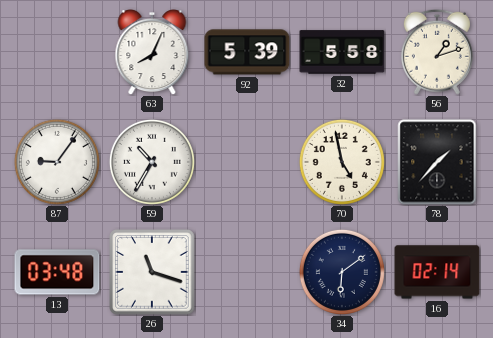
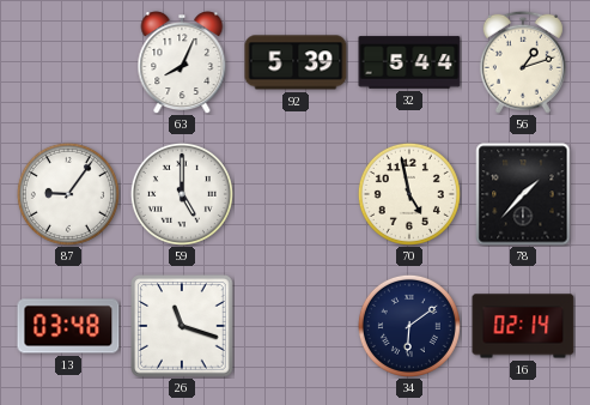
32: 5:58 -> 5:44
59: 10:35 -> 5:00
